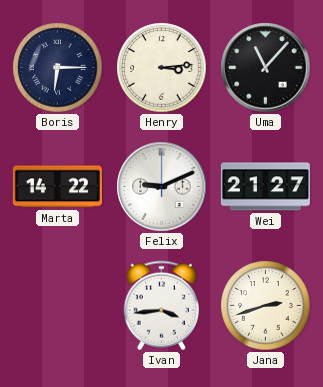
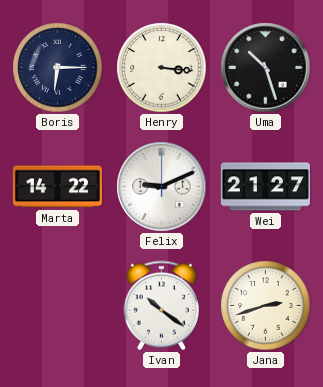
Henry: 3:14 -> 3:16
Uma: 11:07 -> 10:27
Ivan: 3:44 -> 10:21
